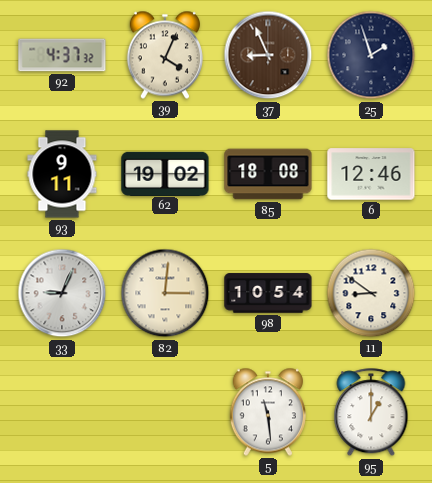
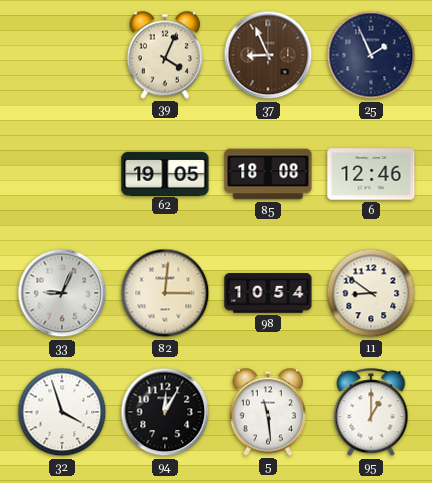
92: 4:37 -> none
25: 1:57 -> 1:56
93: 9:11 -> none
62: 19:02 -> 19:05
32: none -> 3:57
94: none -> 12:05
